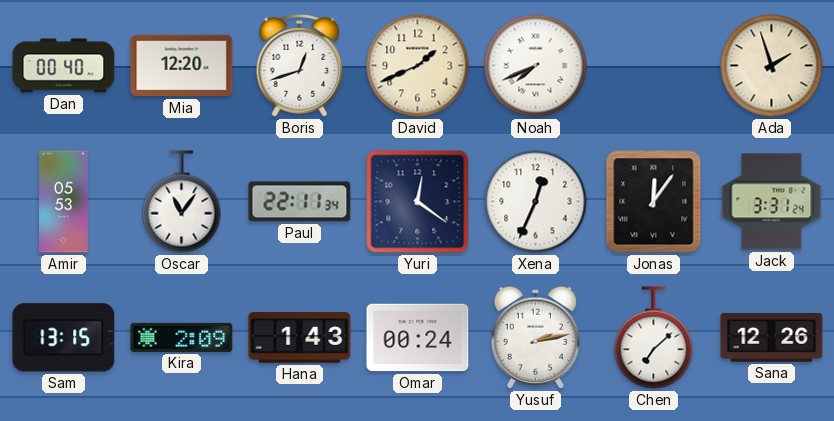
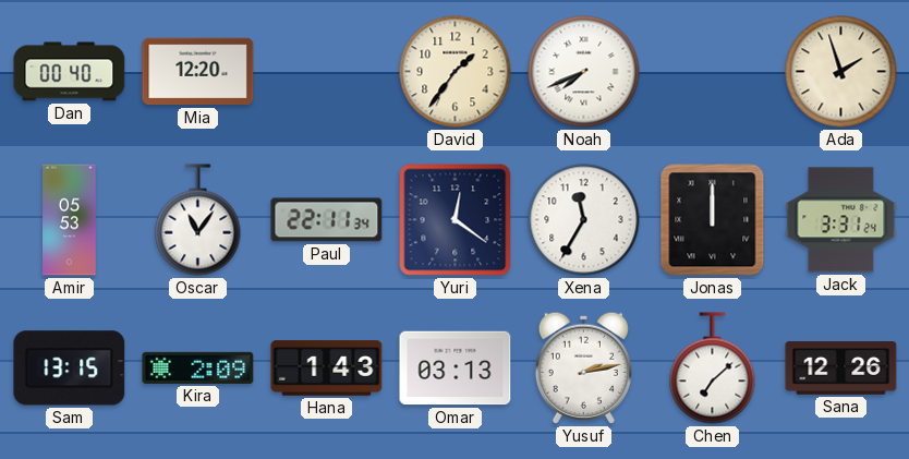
Boris: 12:42 -> none
David: 1:41 -> 1:36
Xena: 12:34 -> 11:35
Jonas: 12:06 -> 12:00
Omar: 00:24 -> 03:13
